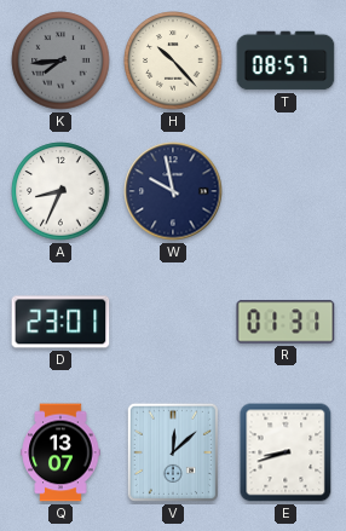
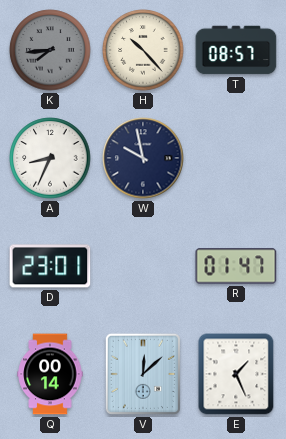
R: 01:31 -> 01:47
Q: 13:07 -> 00:14
E: 8:42 -> 1:26
